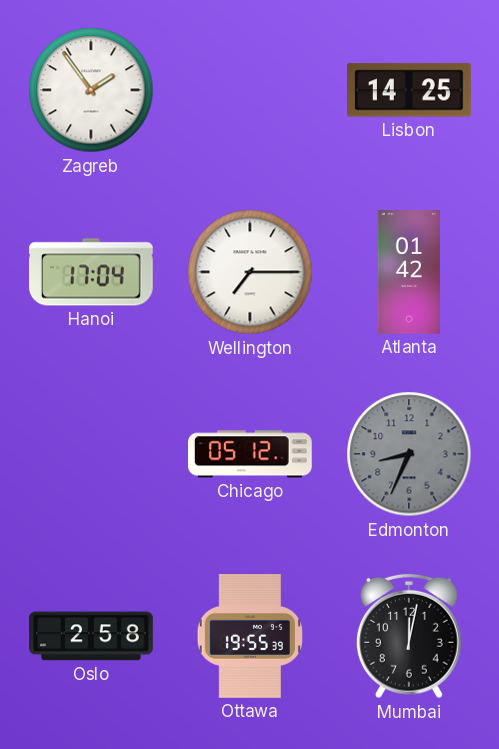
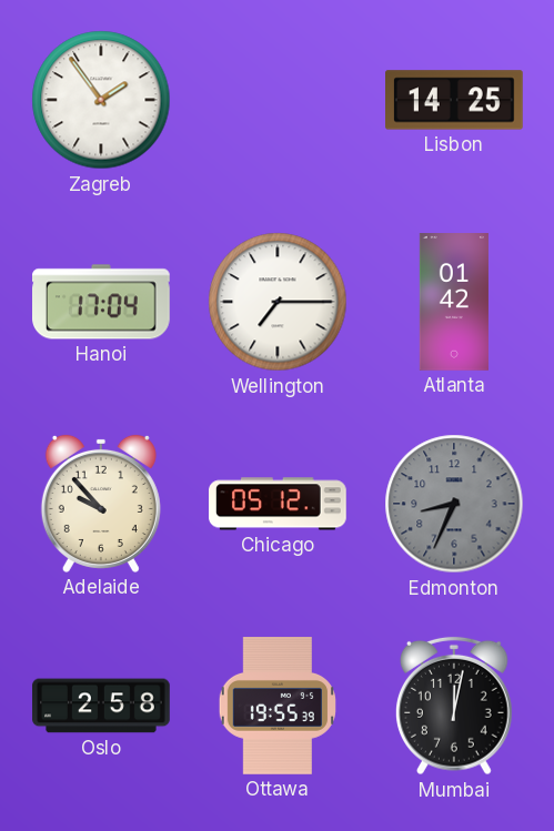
Adelaide: none -> 9:53
